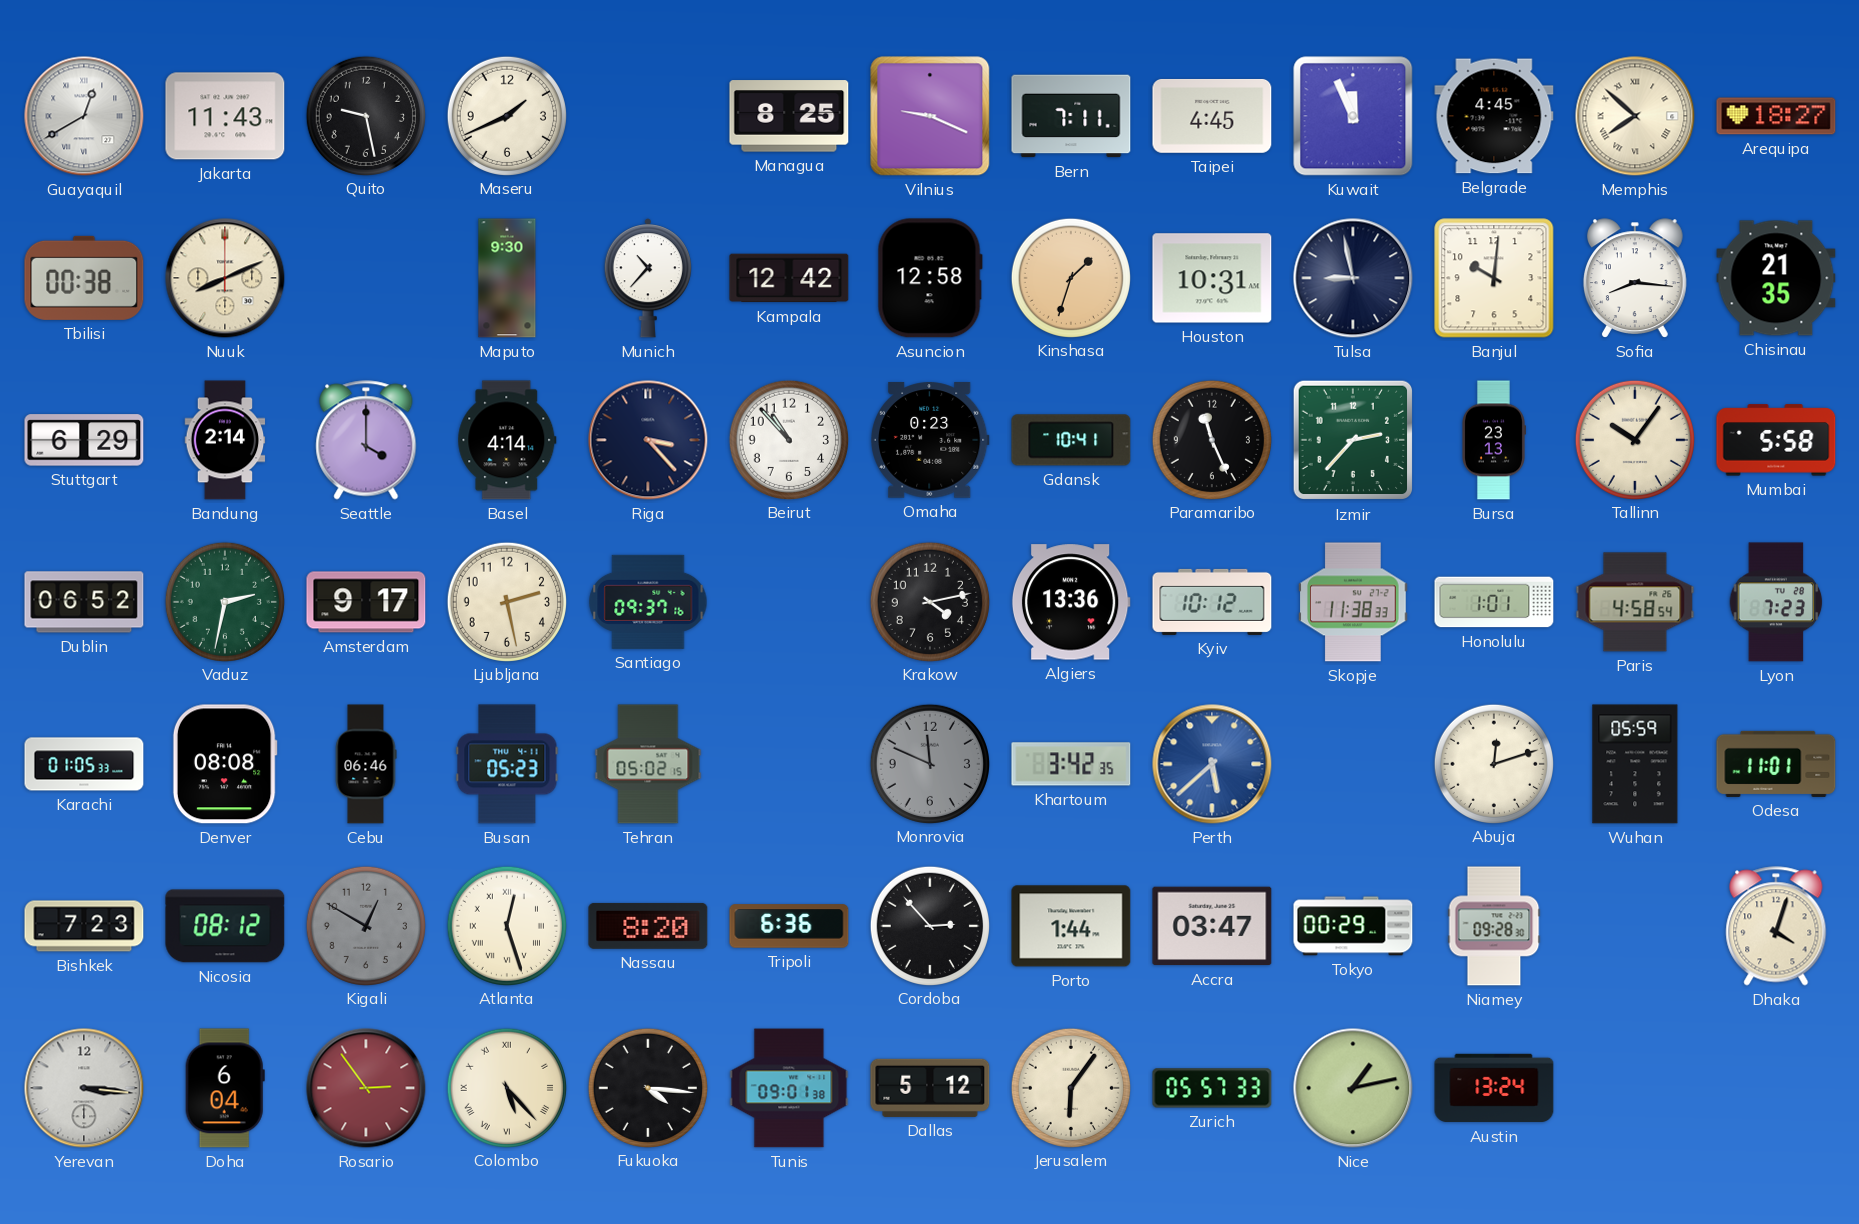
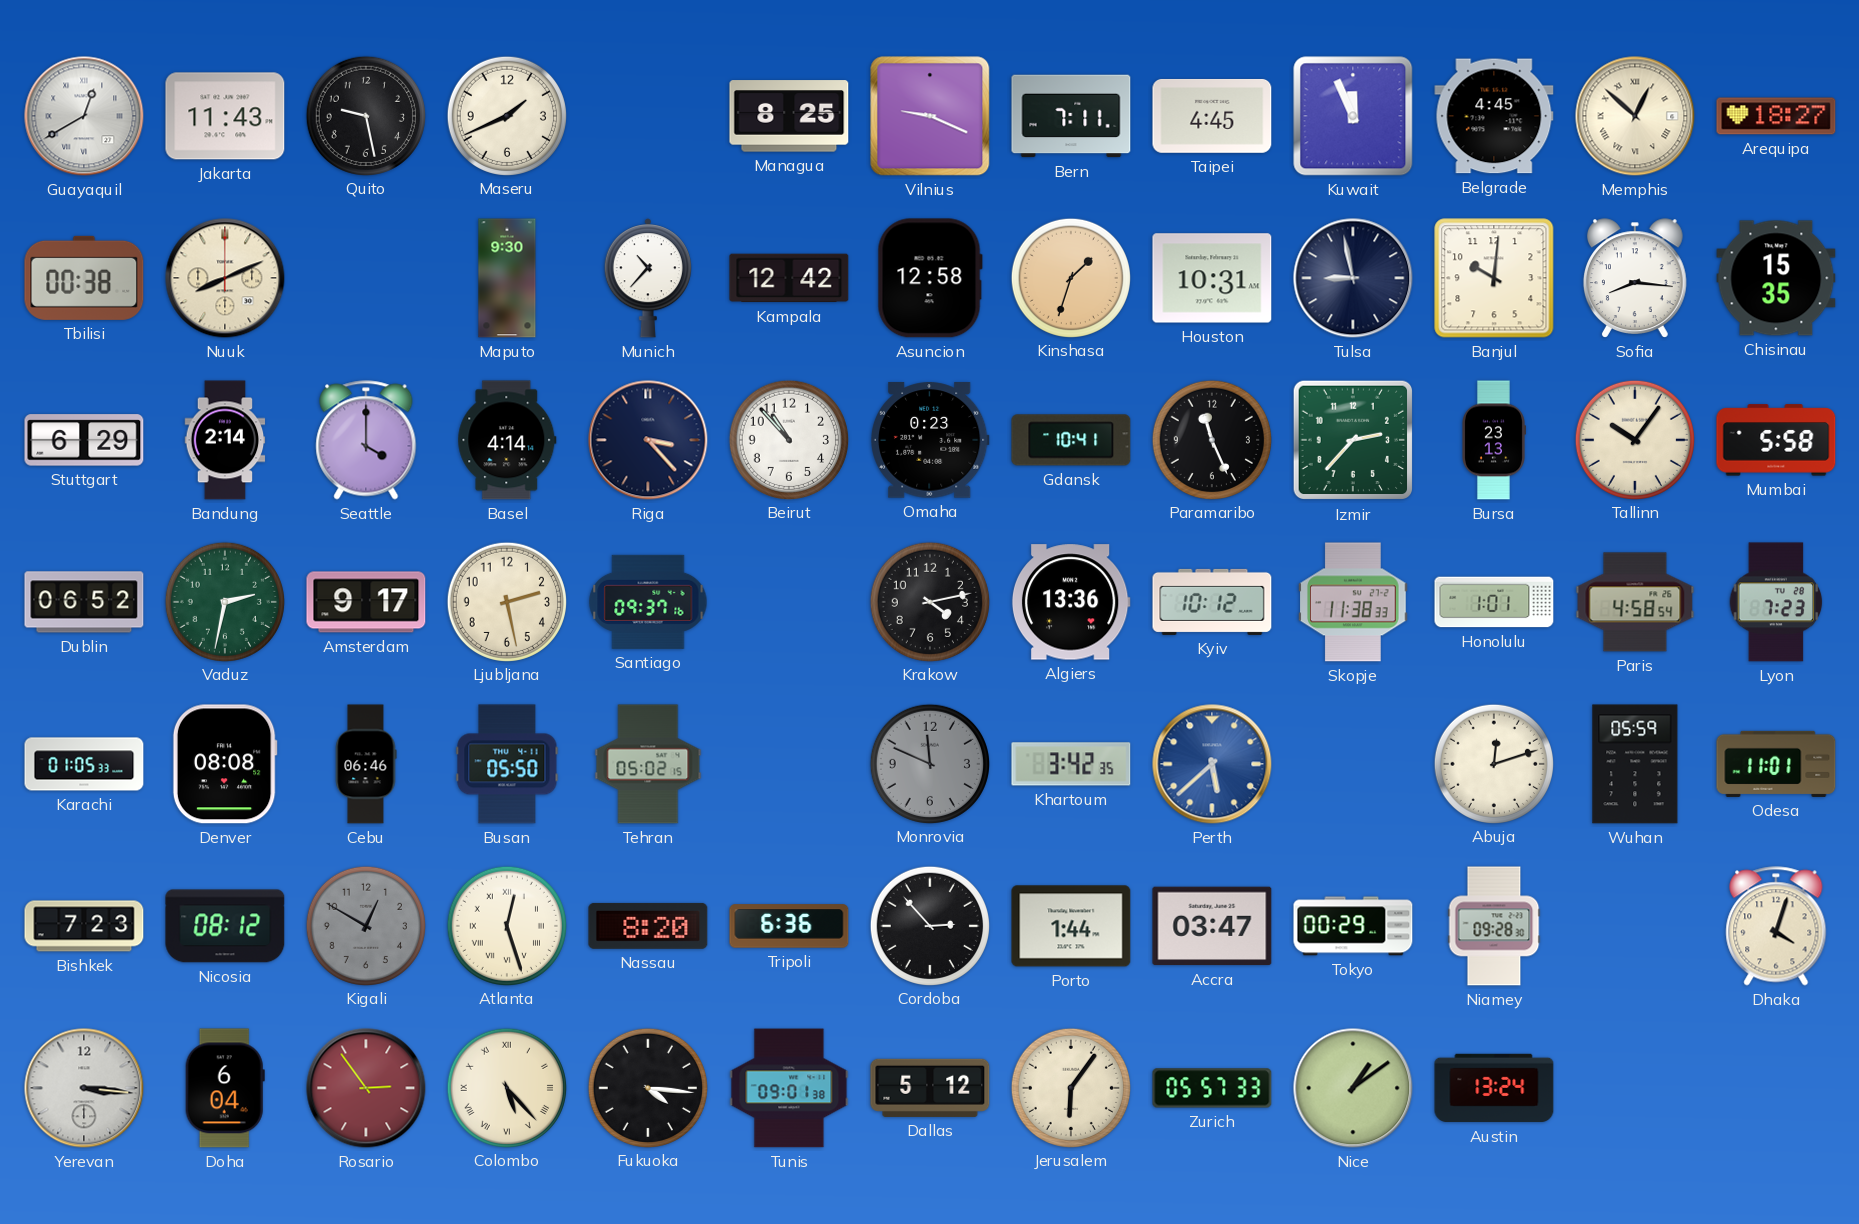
Memphis: 7:52 -> 12:52
Chisinau: 21:35 -> 15:35
Busan: 05:23 -> 05:50
Nice: 1:13 -> 1:09
